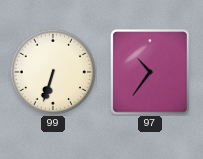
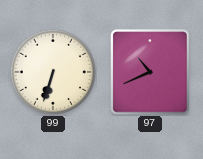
97: 10:36 -> 10:41
